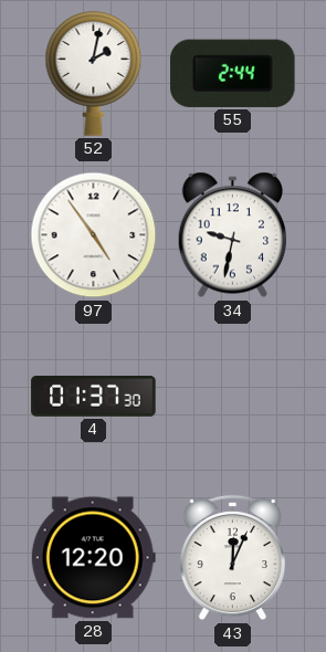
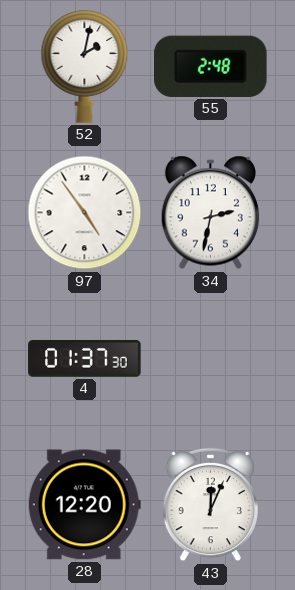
55: 2:44 -> 2:48
34: 9:32 -> 2:32
